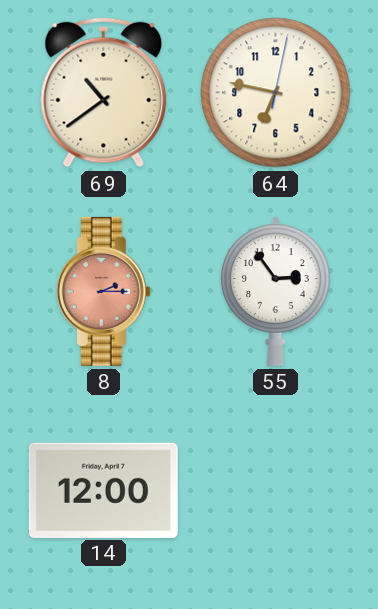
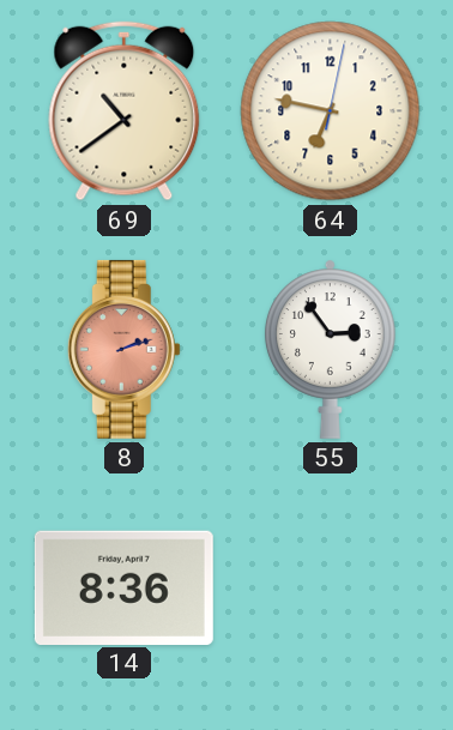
8: 2:15 -> 2:12
14: 12:00 -> 8:36
